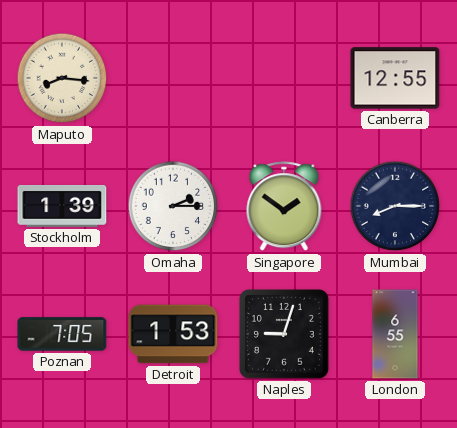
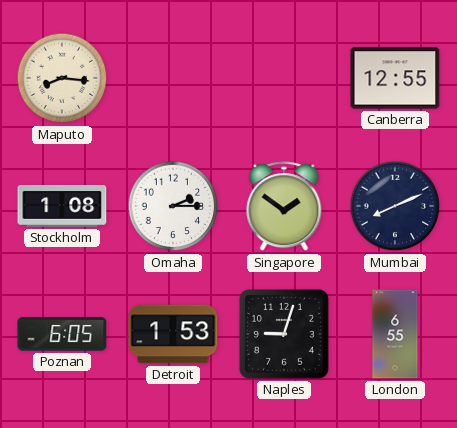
Stockholm: 1:39 -> 1:08
Mumbai: 8:15 -> 8:11
Poznan: 7:05 -> 6:05
